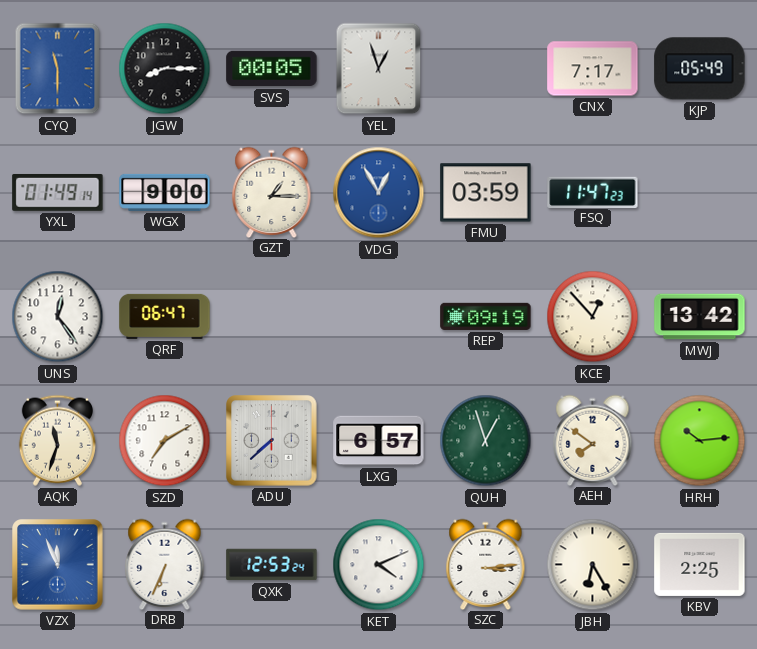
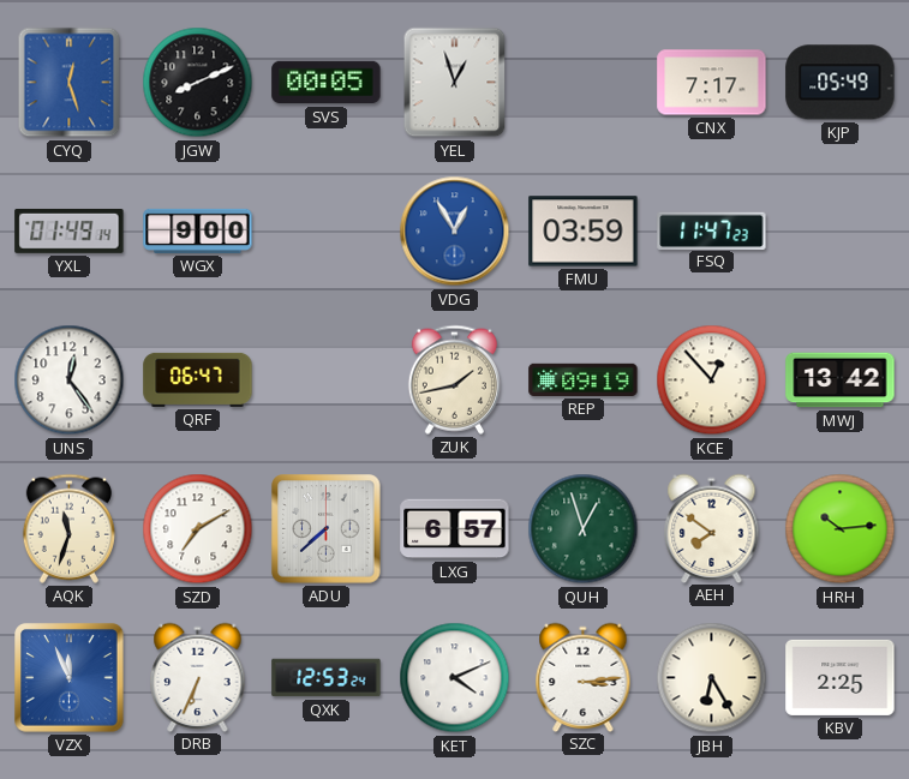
CYQ: 11:30 -> 12:27
JGW: 8:15 -> 8:11
GZT: 1:15 -> none
ZUK: none -> 1:43
